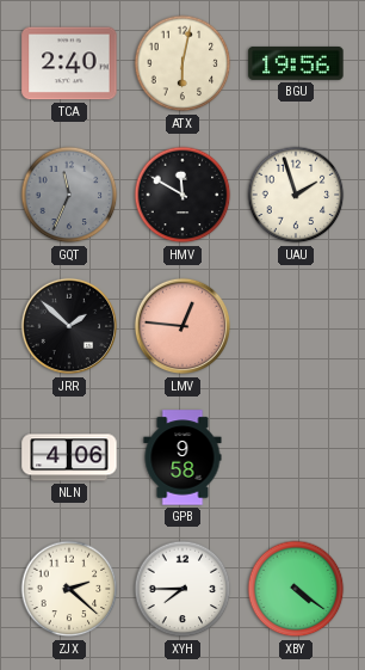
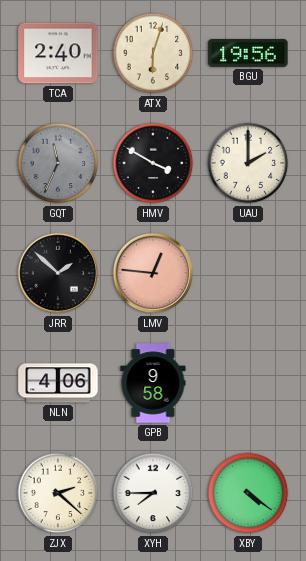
ATX: 6:02 -> 6:03
HMV: 11:50 -> 3:50
UAU: 1:57 -> 2:00
